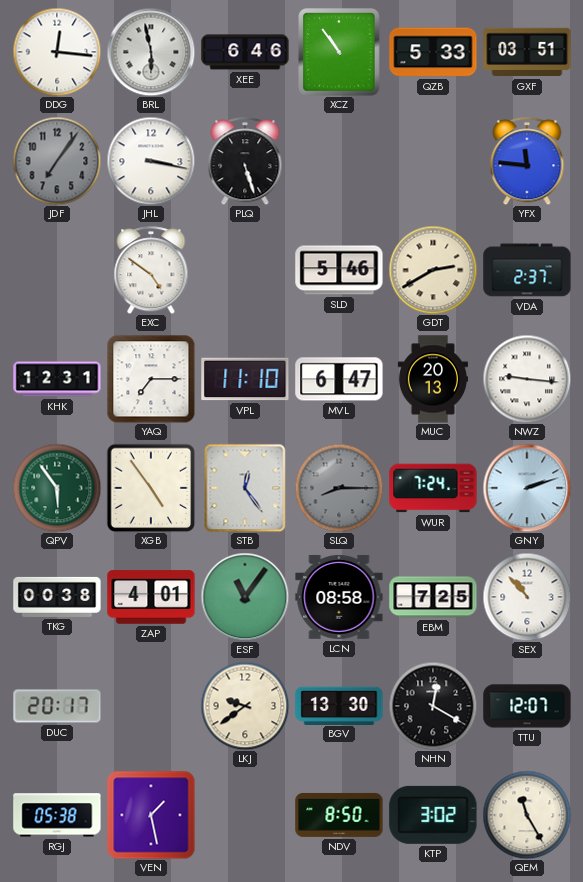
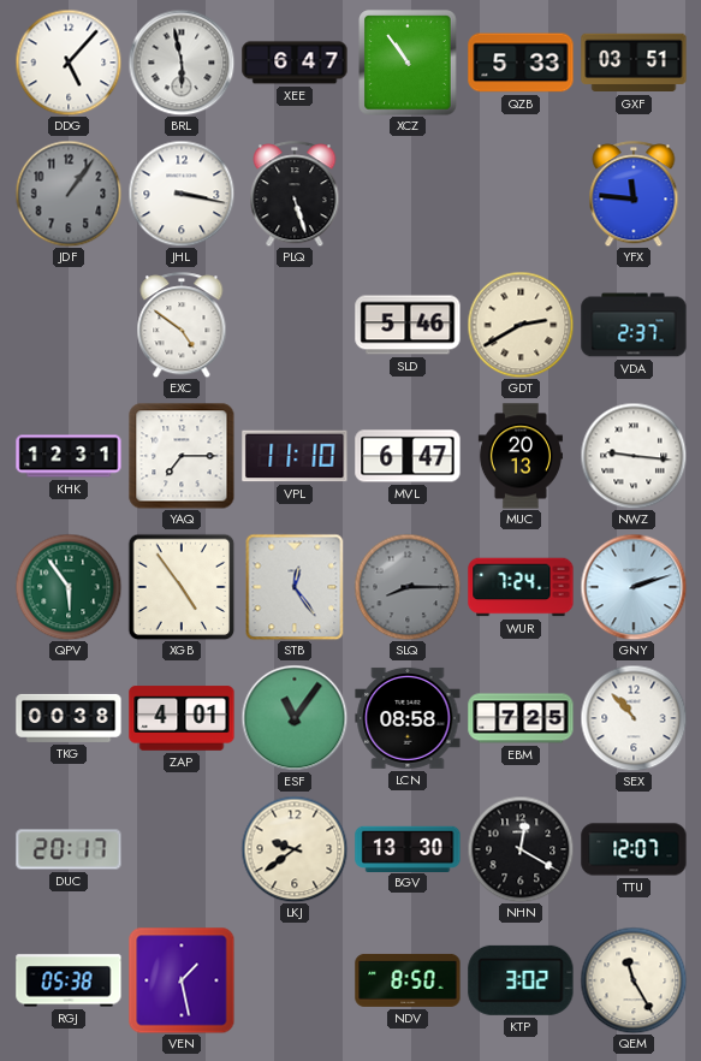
DDG: 12:16 -> 5:07
XEE: 6:46 -> 6:47
JDF: 7:06 -> 1:06
